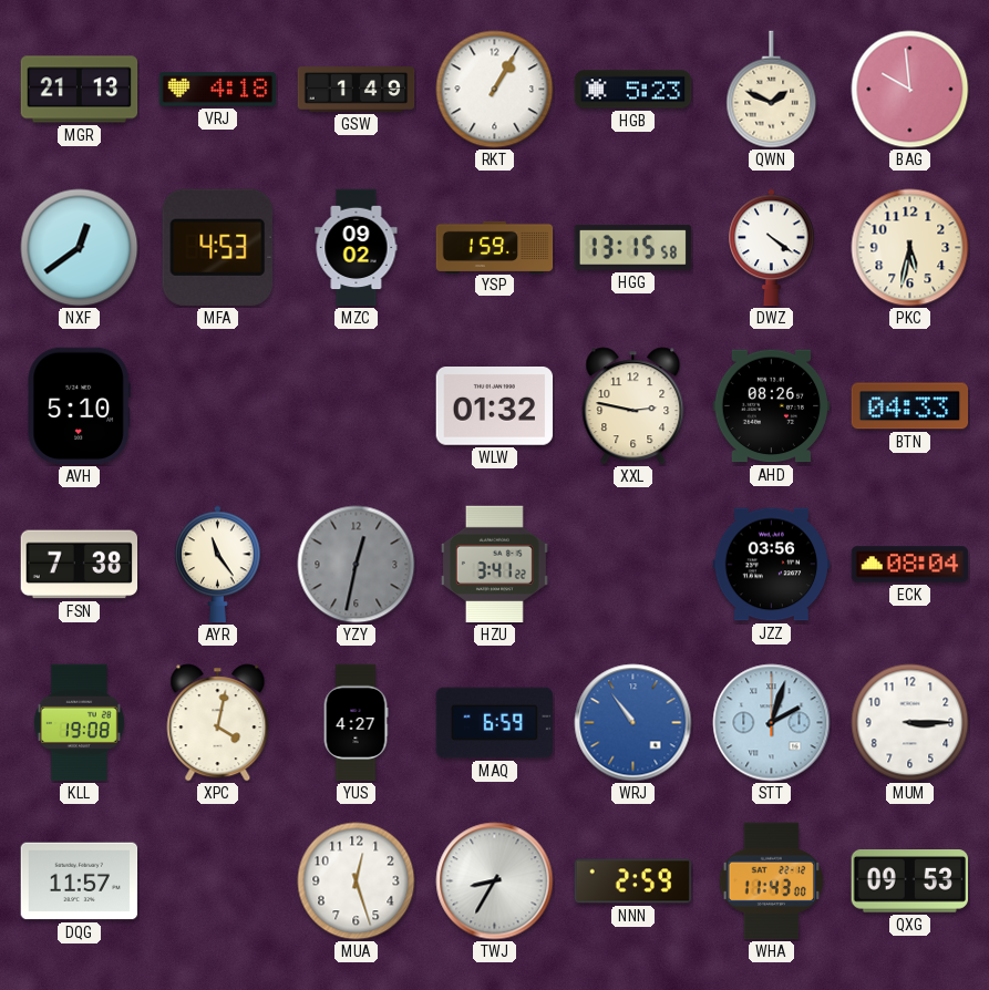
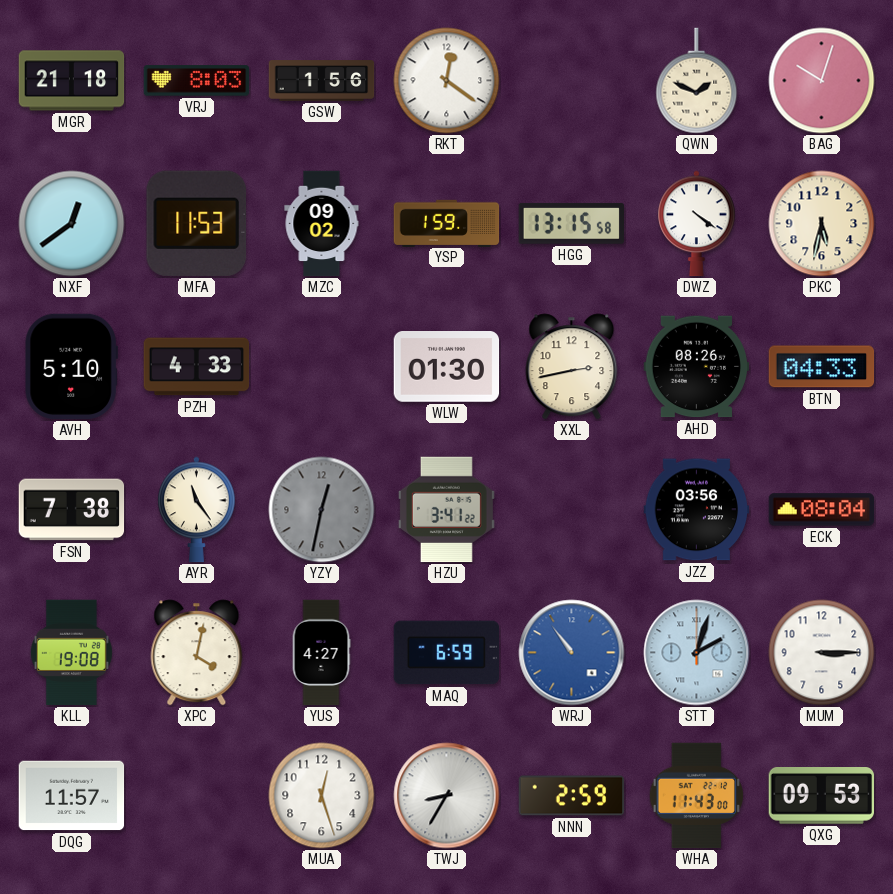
MGR: 21:13 -> 21:18
VRJ: 4:18 -> 8:03
GSW: 1:49 -> 1:56
RKT: 1:05 -> 12:21
HGB: 5:23 -> none
BAG: 9:59 -> 10:03
MFA: 4:53 -> 11:53
PZH: none -> 4:33
WLW: 01:32 -> 01:30
XXL: 2:47 -> 2:43
